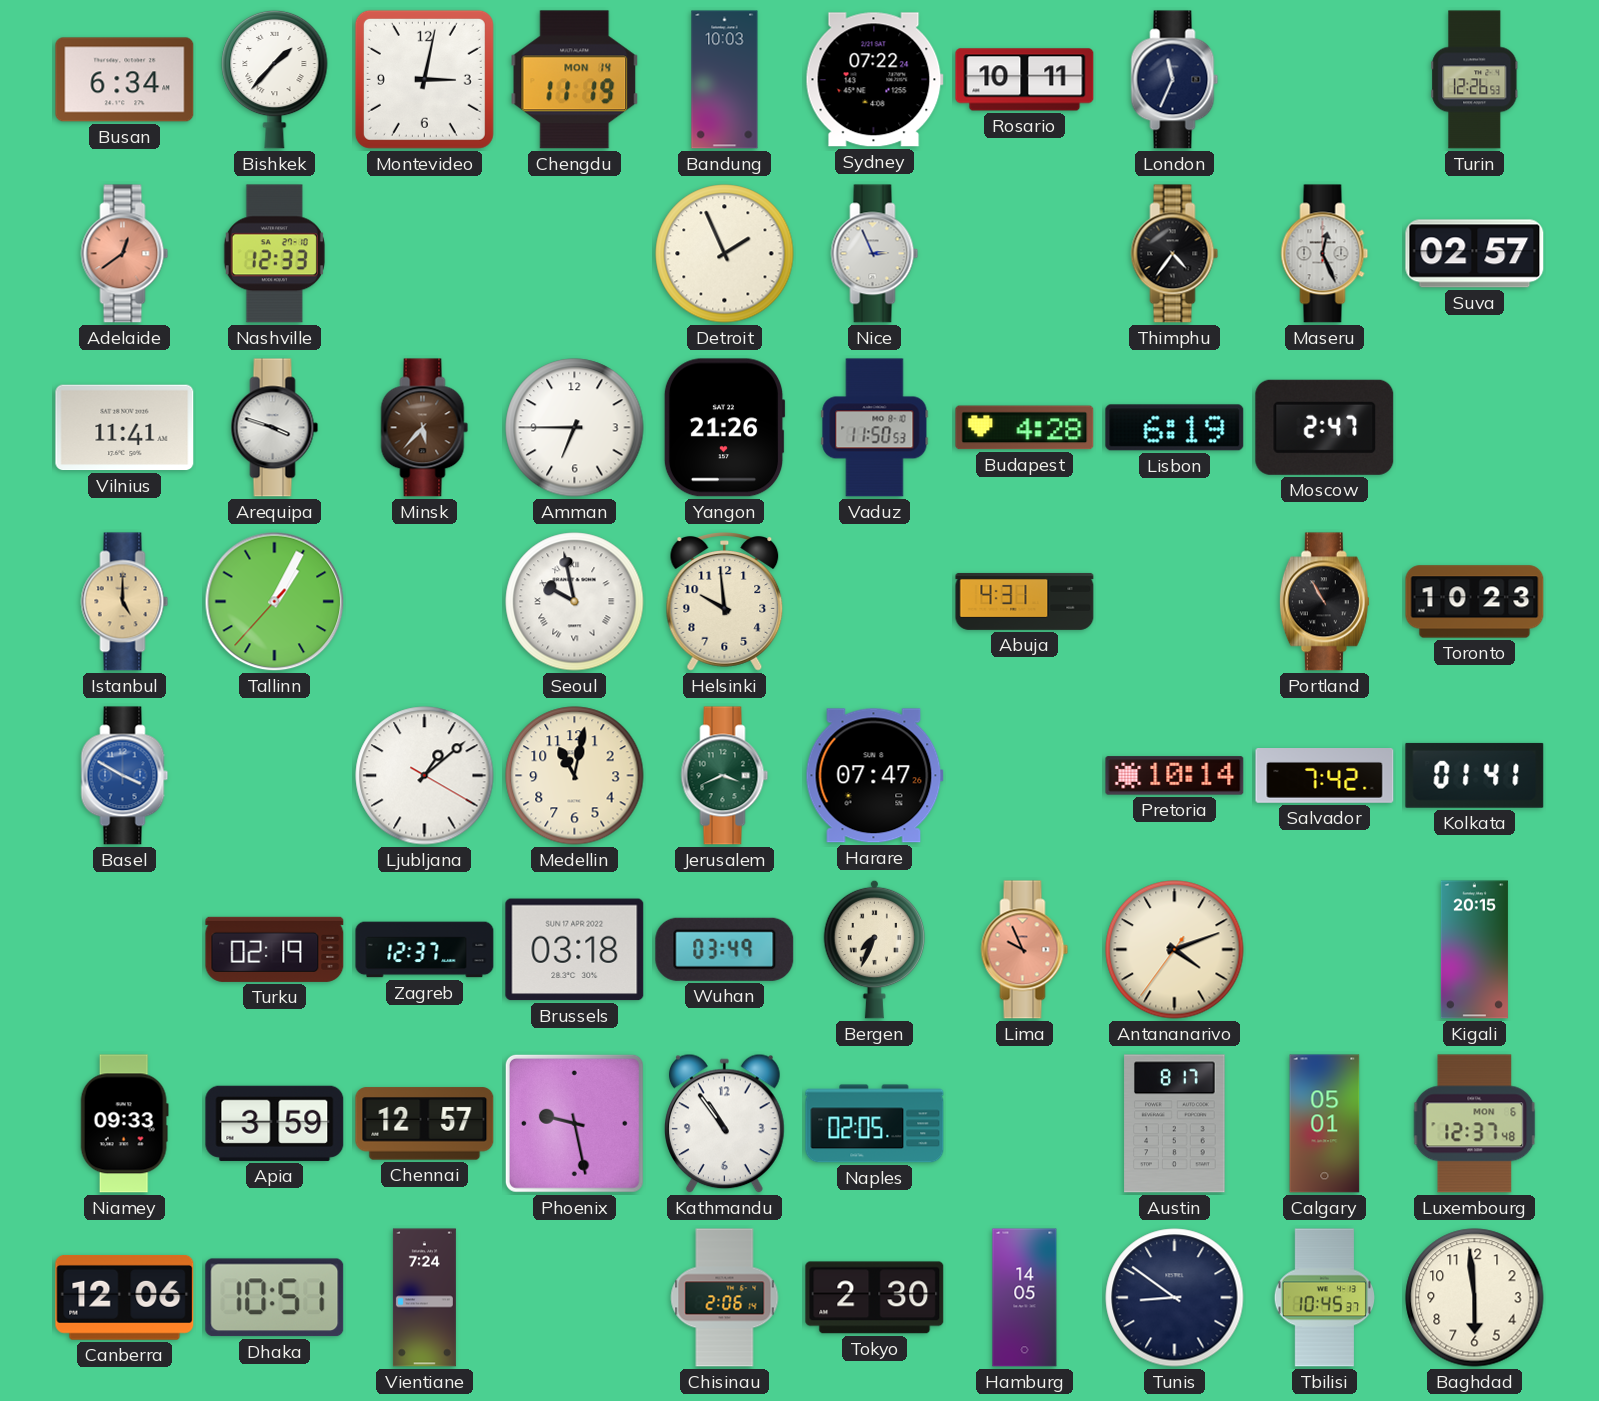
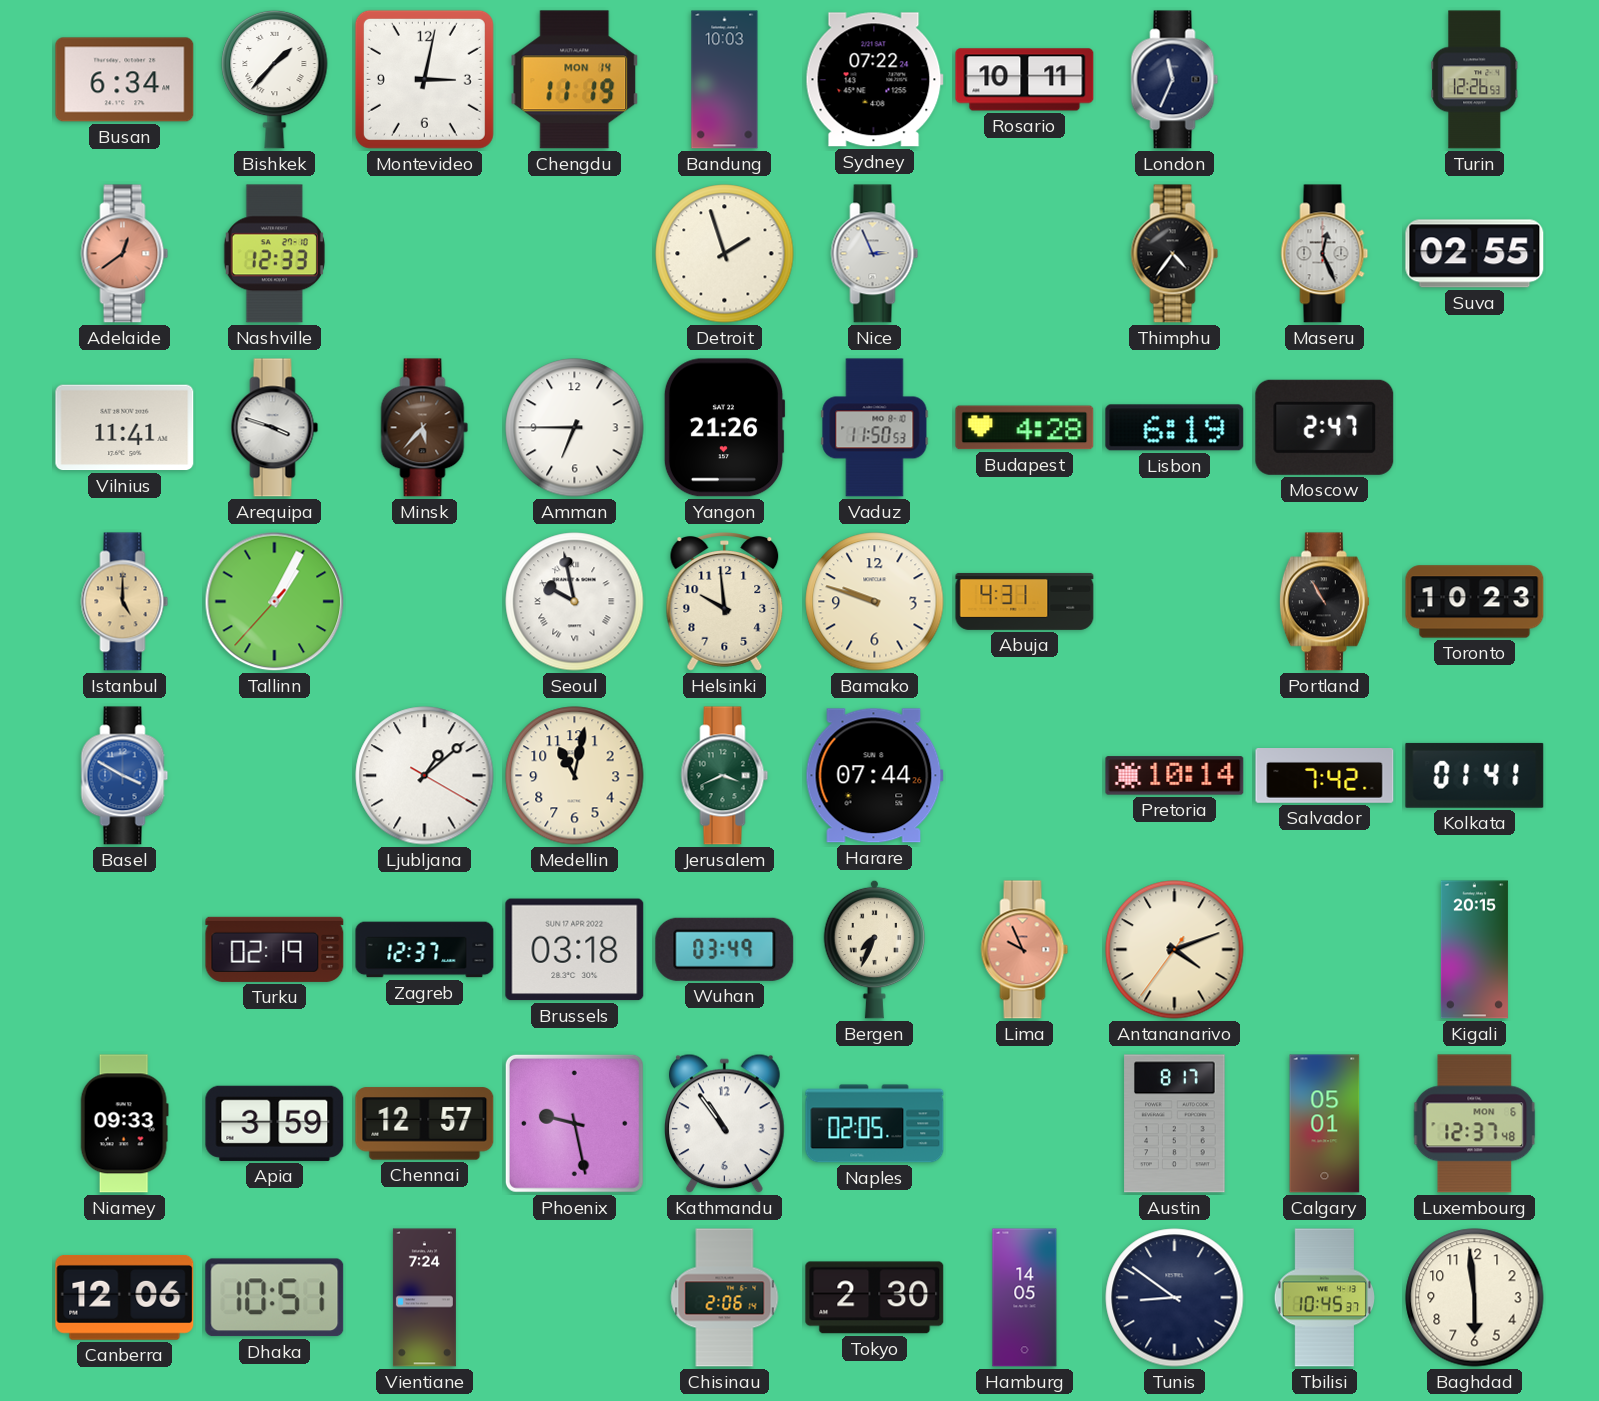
Detroit: 1:56 -> 1:57
Suva: 02:57 -> 02:55
Bamako: none -> 9:48
Harare: 07:47 -> 07:44
